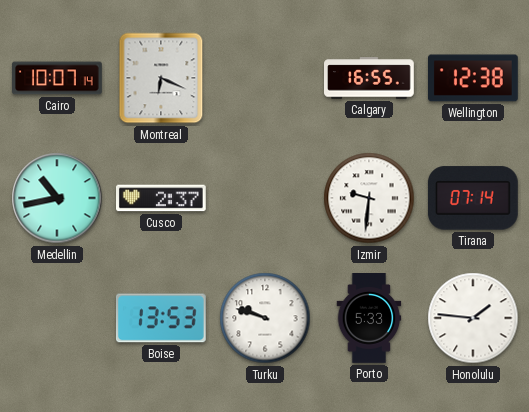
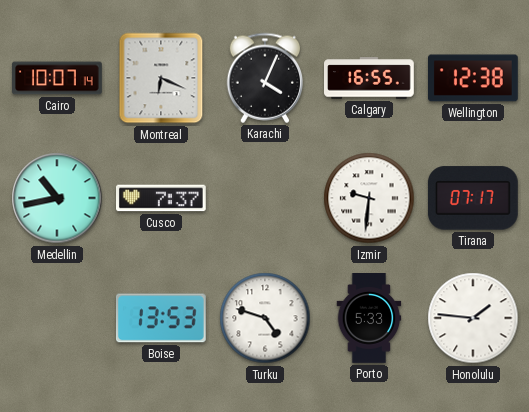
Karachi: none -> 4:04
Cusco: 2:37 -> 7:37
Tirana: 07:14 -> 07:17
Turku: 9:48 -> 4:48
